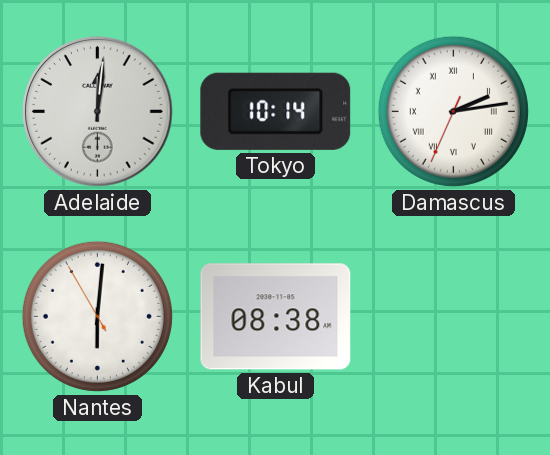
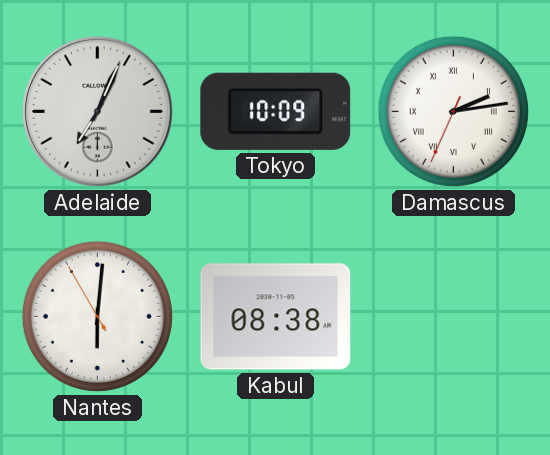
Adelaide: 12:01 -> 7:04
Tokyo: 10:14 -> 10:09
